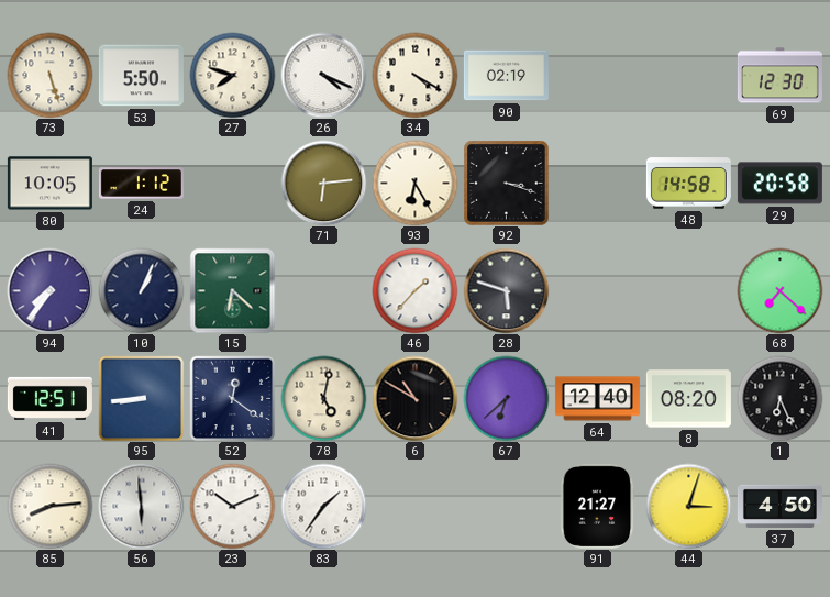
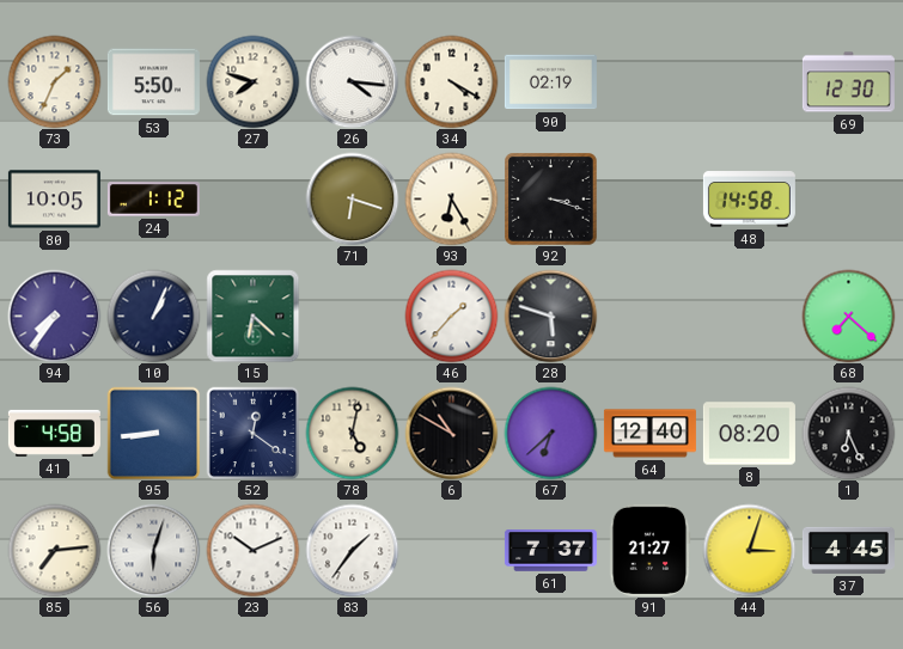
73: 5:27 -> 1:34
26: 4:19 -> 4:16
71: 6:14 -> 6:18
29: 20:58 -> none
41: 12:51 -> 4:58
85: 8:14 -> 7:14
56: 5:59 -> 6:03
61: none -> 7:37
37: 4:50 -> 4:45
